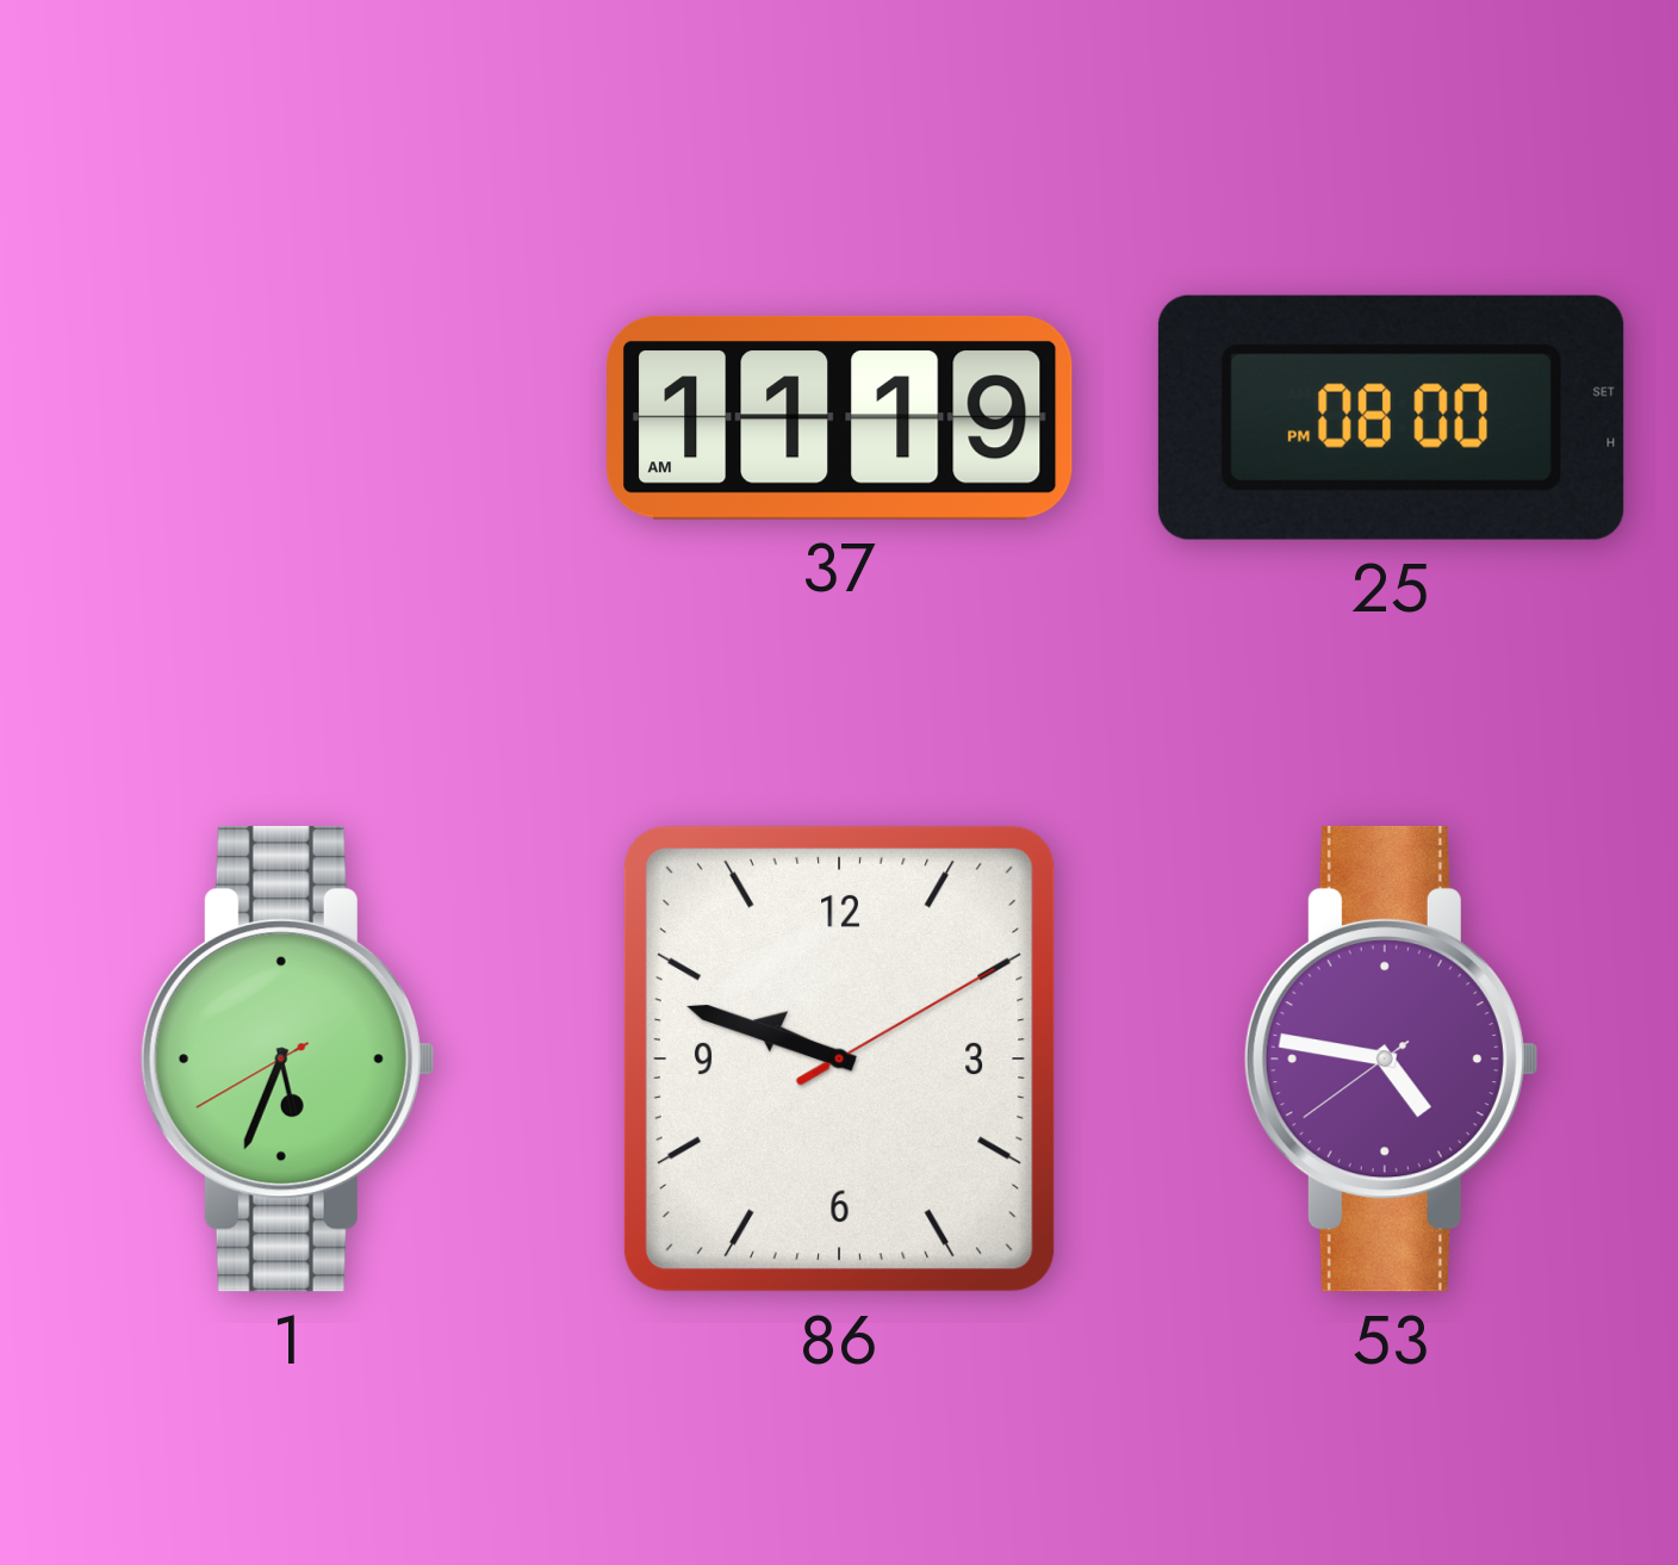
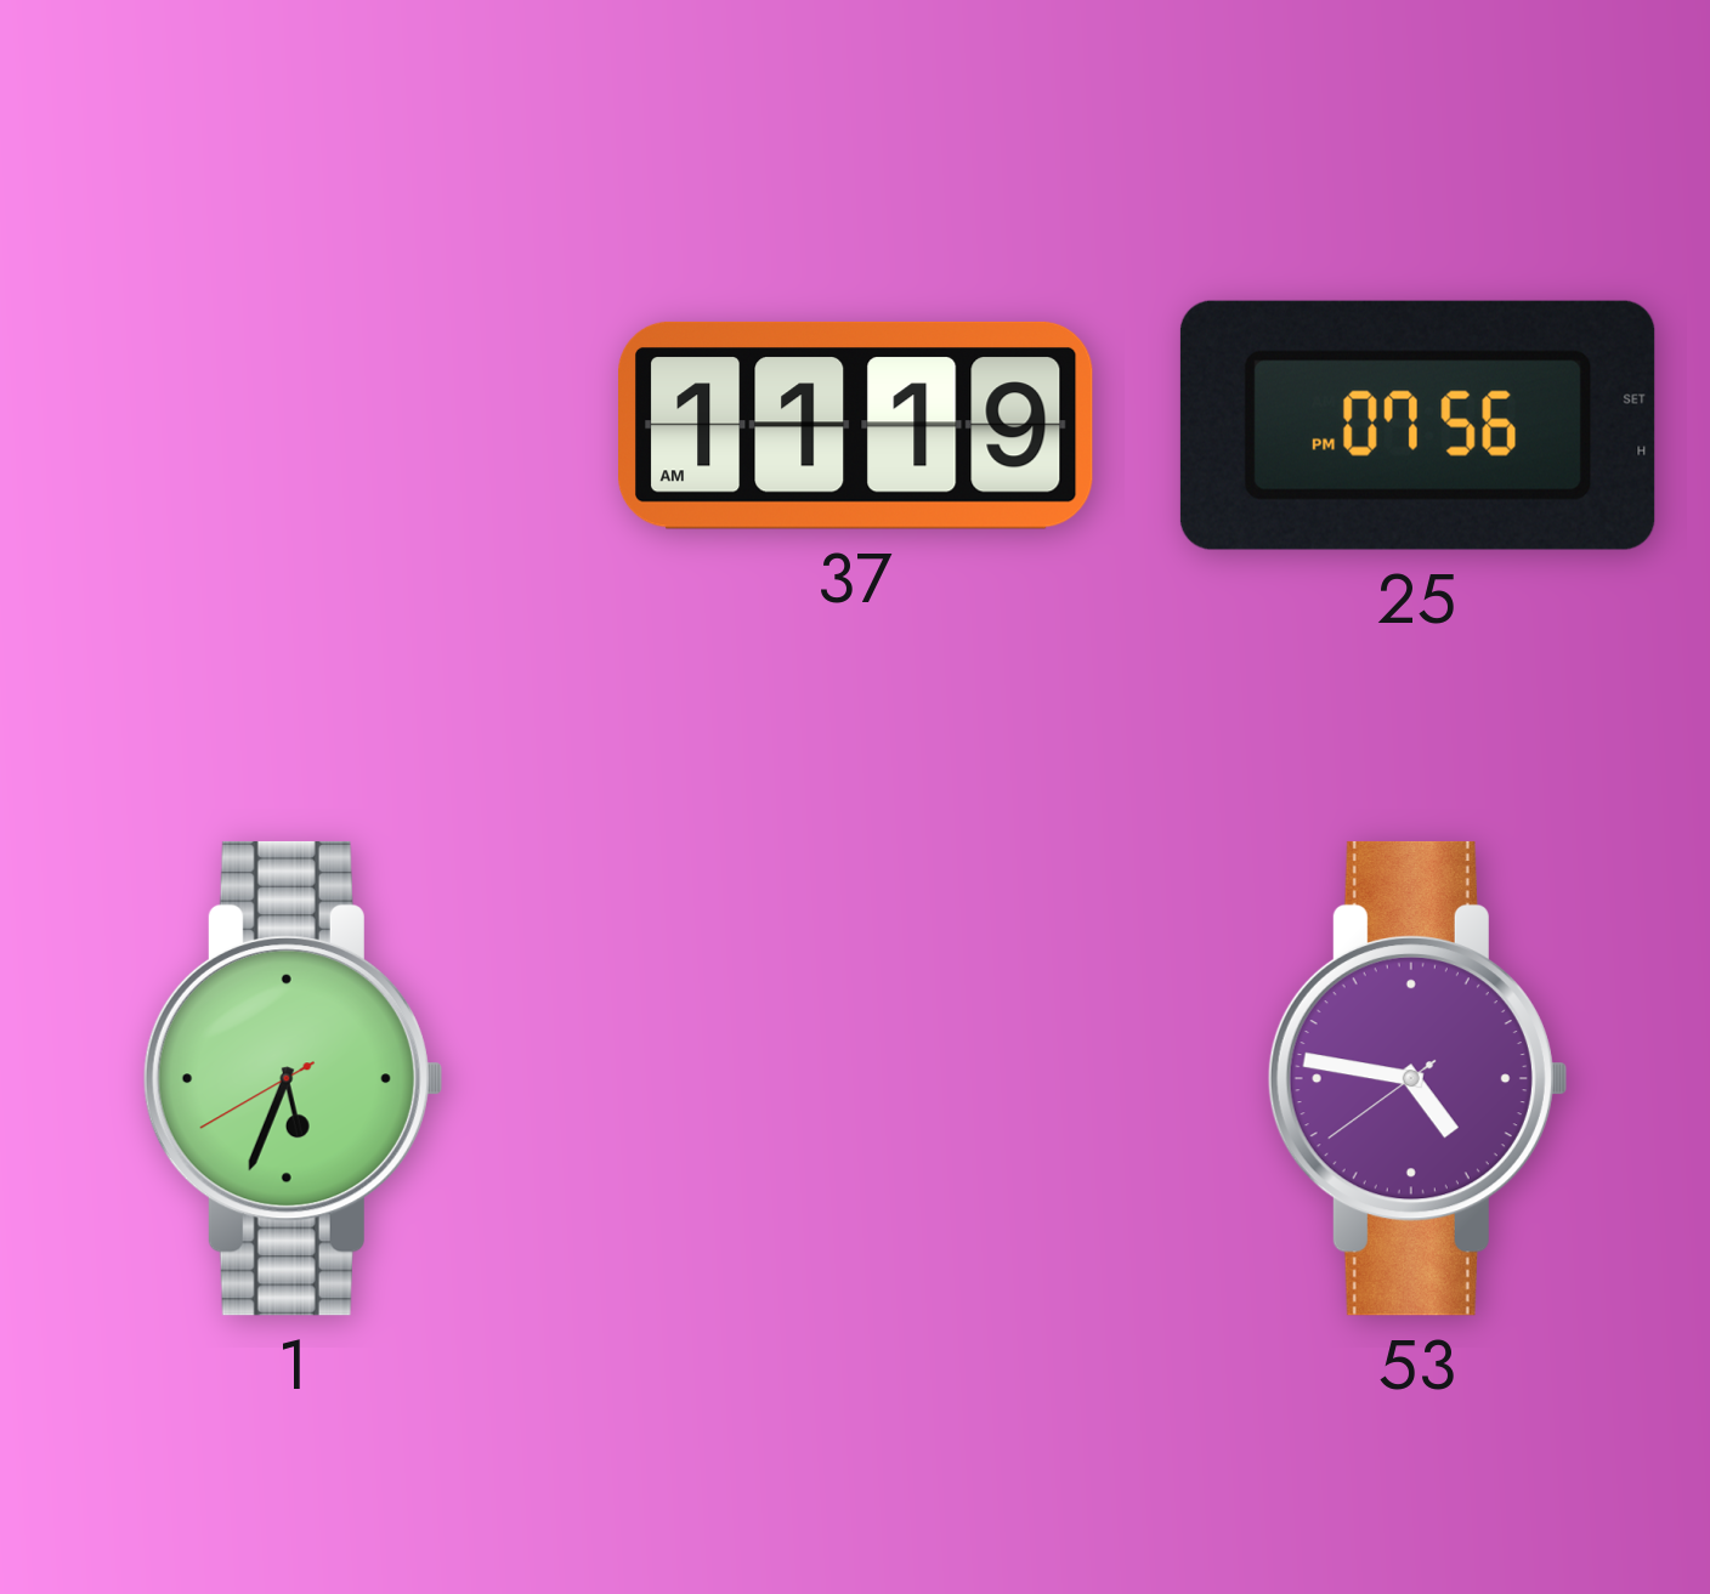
25: 08:00 -> 07:56
86: 9:48 -> none
